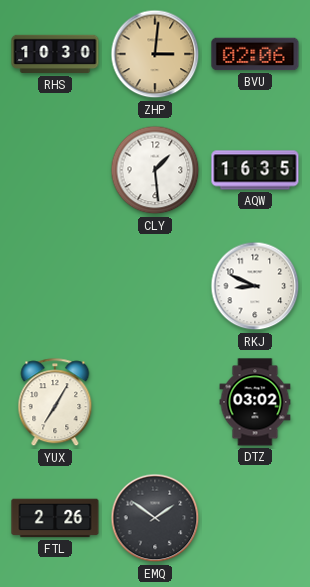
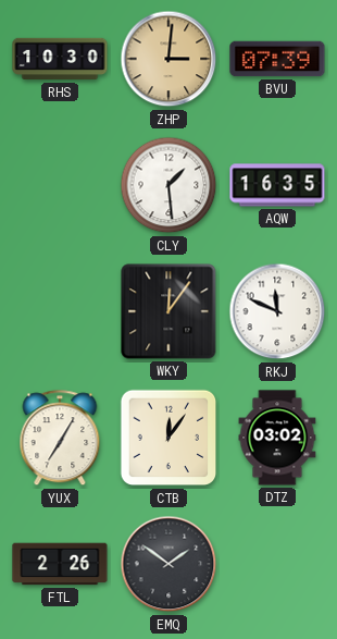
BVU: 02:06 -> 07:39
WKY: none -> 12:06
RKJ: 8:49 -> 11:49
CTB: none -> 12:06
